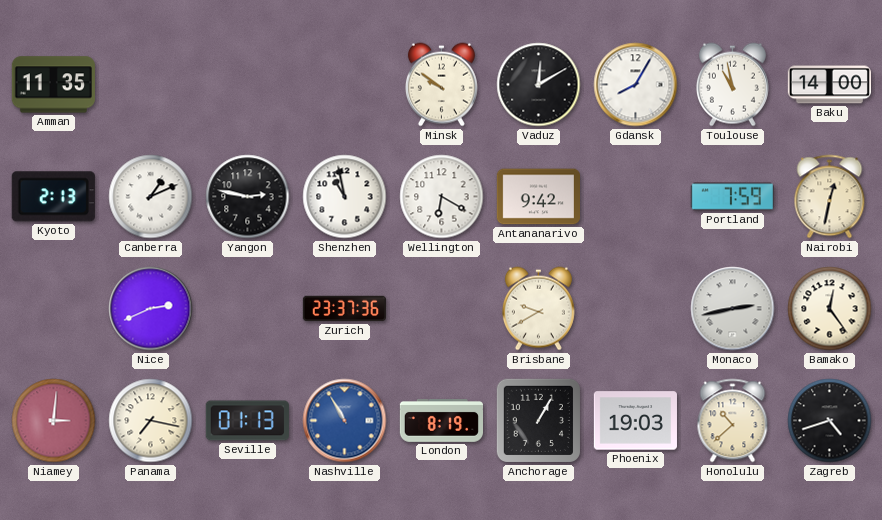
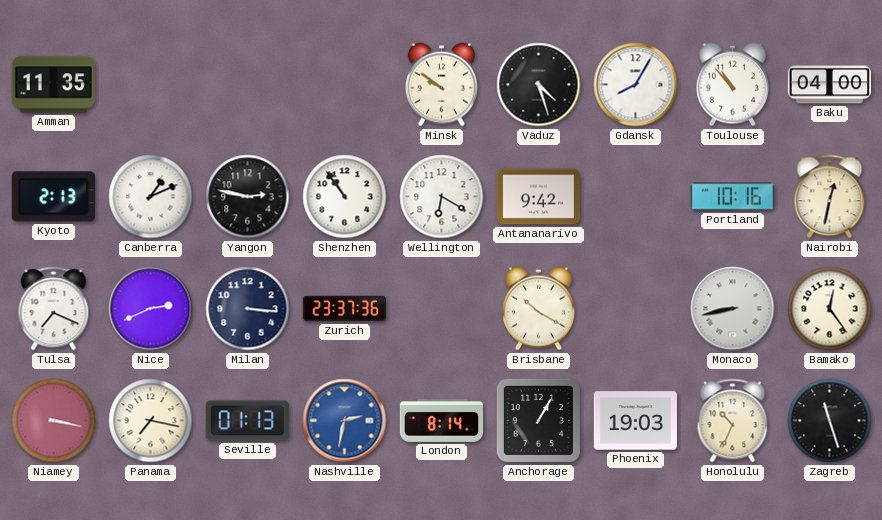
Vaduz: 12:10 -> 4:27
Toulouse: 10:58 -> 10:53
Baku: 14:00 -> 04:00
Shenzhen: 10:58 -> 10:54
Portland: 7:59 -> 10:16
Tulsa: none -> 7:19
Milan: none -> 3:16
Brisbane: 9:40 -> 10:20
Monaco: 2:43 -> 8:43
Niamey: 3:01 -> 3:17
Nashville: 10:55 -> 2:32
London: 8:19 -> 8:14
Honolulu: 10:38 -> 10:34
Zagreb: 4:42 -> 11:27
